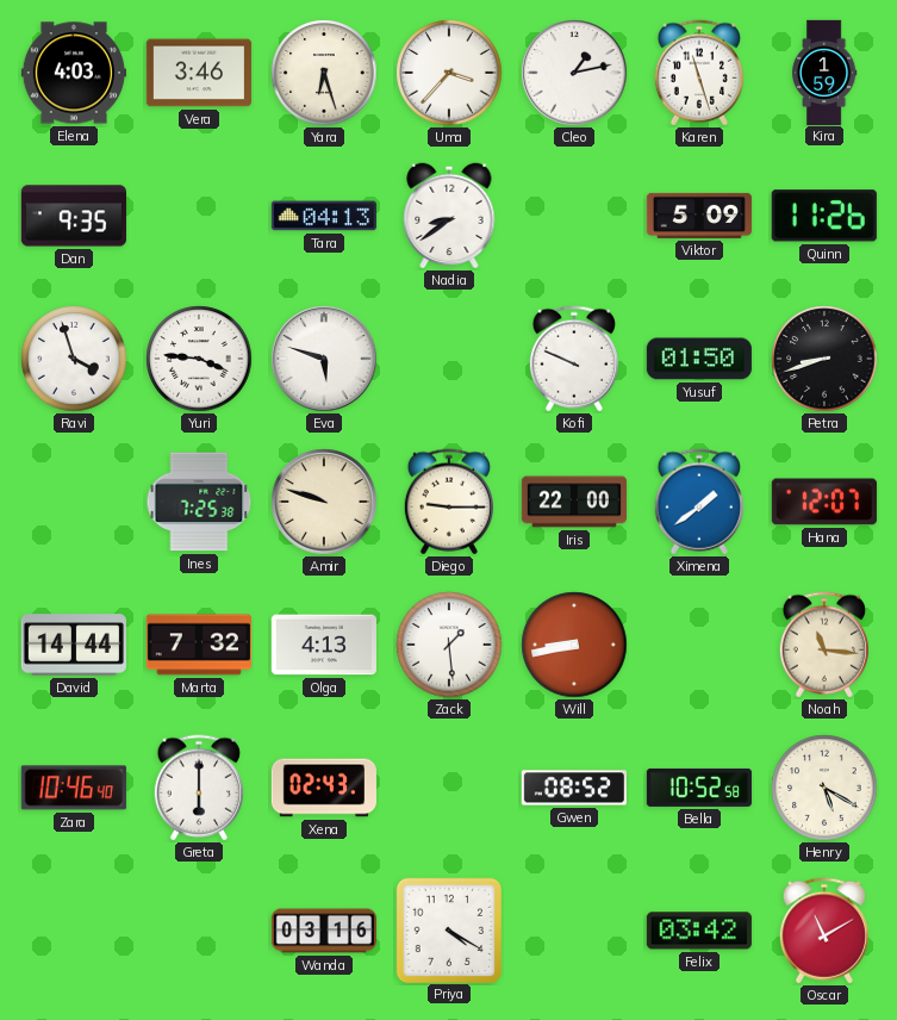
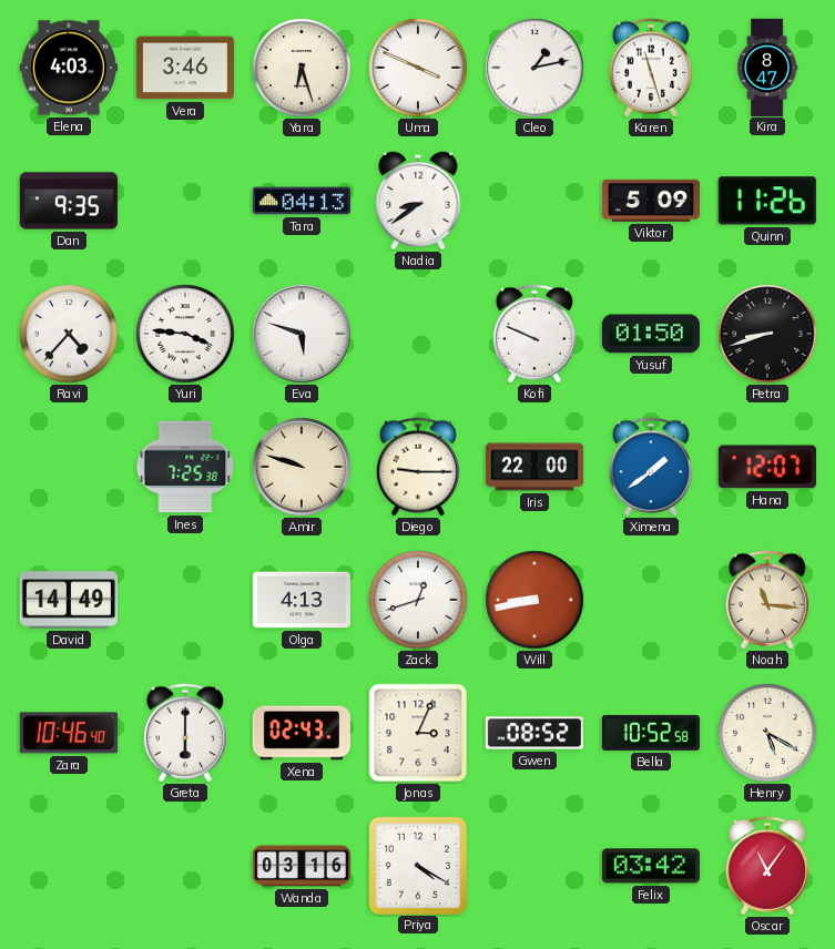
Uma: 3:37 -> 3:49
Kira: 1:59 -> 8:47
Ravi: 3:57 -> 4:37
David: 14:44 -> 14:49
Marta: 7:32 -> none
Zack: 1:29 -> 12:42
Jonas: none -> 3:04
Oscar: 11:10 -> 11:06
